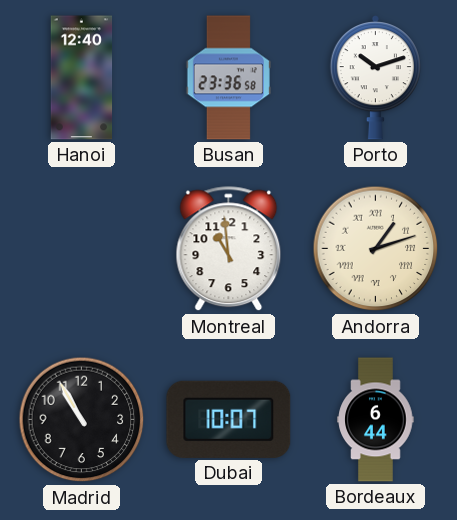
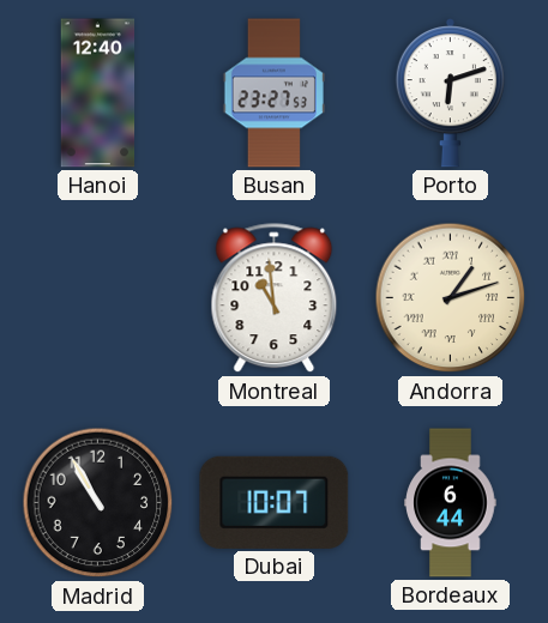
Busan: 23:36 -> 23:27
Porto: 10:12 -> 6:12
